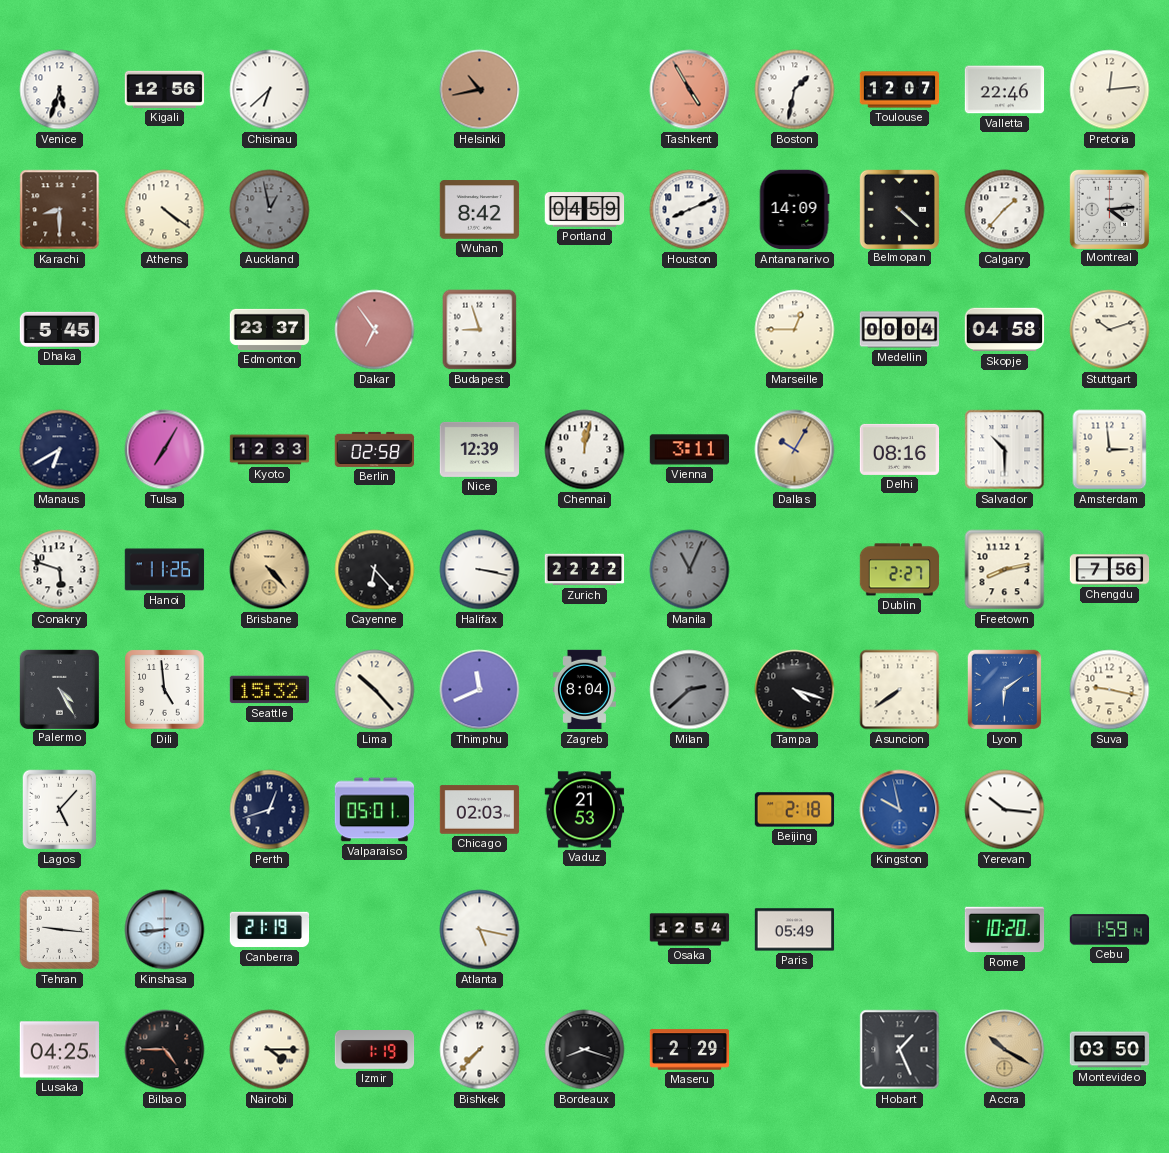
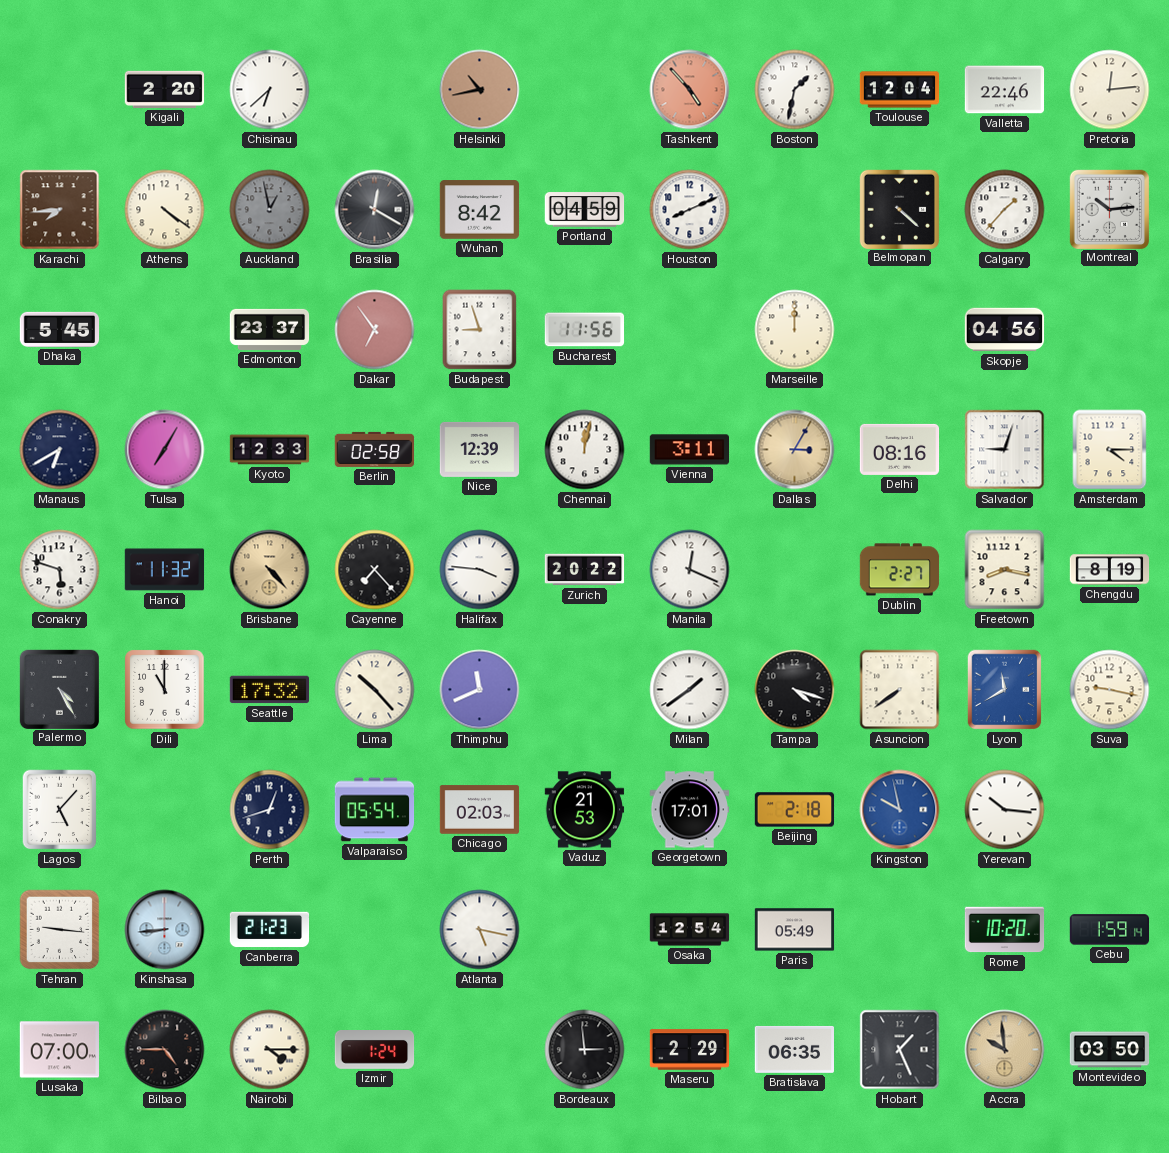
Venice: 5:33 -> none
Kigali: 12:56 -> 2:20
Tashkent: 4:55 -> 4:53
Toulouse: 12:07 -> 12:04
Karachi: 8:30 -> 7:44
Brasilia: none -> 12:20
Antananarivo: 14:09 -> none
Montreal: 4:14 -> 10:14
Bucharest: none -> 11:56
Marseille: 12:45 -> 12:00
Medellin: 00:04 -> none
Skopje: 04:58 -> 04:56
Stuttgart: 10:12 -> none
Dallas: 10:05 -> 3:05
Salvador: 10:30 -> 9:03
Amsterdam: 2:59 -> 4:15
Hanoi: 11:26 -> 11:32
Cayenne: 6:23 -> 7:23
Halifax: 3:17 -> 3:46
Zurich: 22:22 -> 20:22
Manila: 11:04 -> 12:19
Manila dial: grey -> white
Freetown: 8:13 -> 8:17
Chengdu: 7:56 -> 8:19
Dili: 4:59 -> 11:00
Seattle: 15:32 -> 17:32
Zagreb: 8:04 -> none
Milan: 2:38 -> 1:39
Milan dial: grey -> white
Lyon: 6:09 -> 11:40
Valparaiso: 05:01 -> 05:54
Georgetown: none -> 17:01
Canberra: 21:19 -> 21:23
Lusaka: 04:25 -> 07:00
Izmir: 1:19 -> 1:24
Bishkek: 7:37 -> none
Bordeaux: 8:18 -> 2:59
Bratislava: none -> 06:35
Accra: 10:20 -> 9:59
